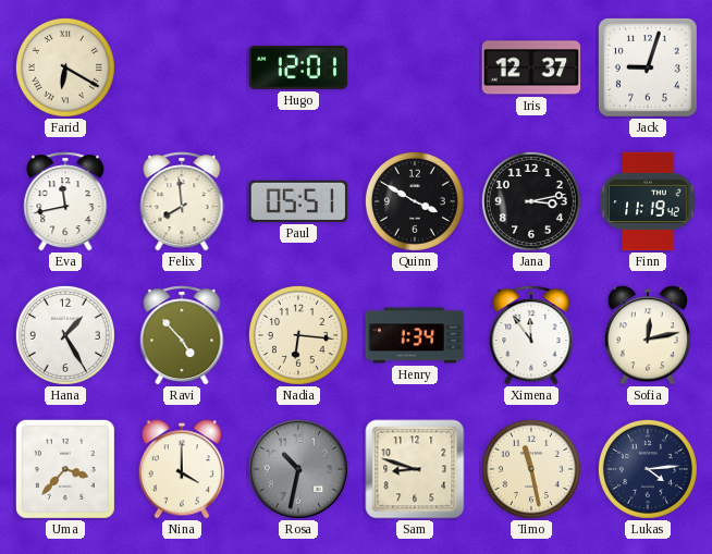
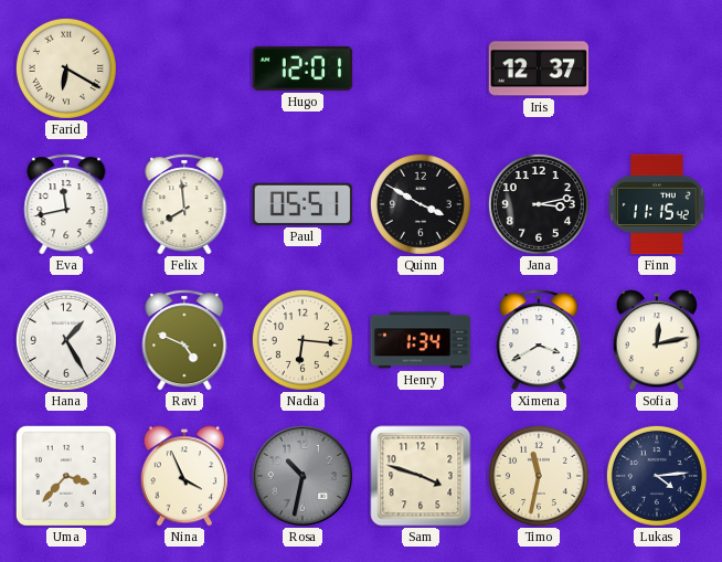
Jack: 9:03 -> none
Finn: 11:19 -> 11:15
Ravi: 4:53 -> 4:49
Ximena: 11:54 -> 3:40
Nina: 4:00 -> 3:56
Sam: 8:48 -> 3:48
Timo: 11:28 -> 11:32
